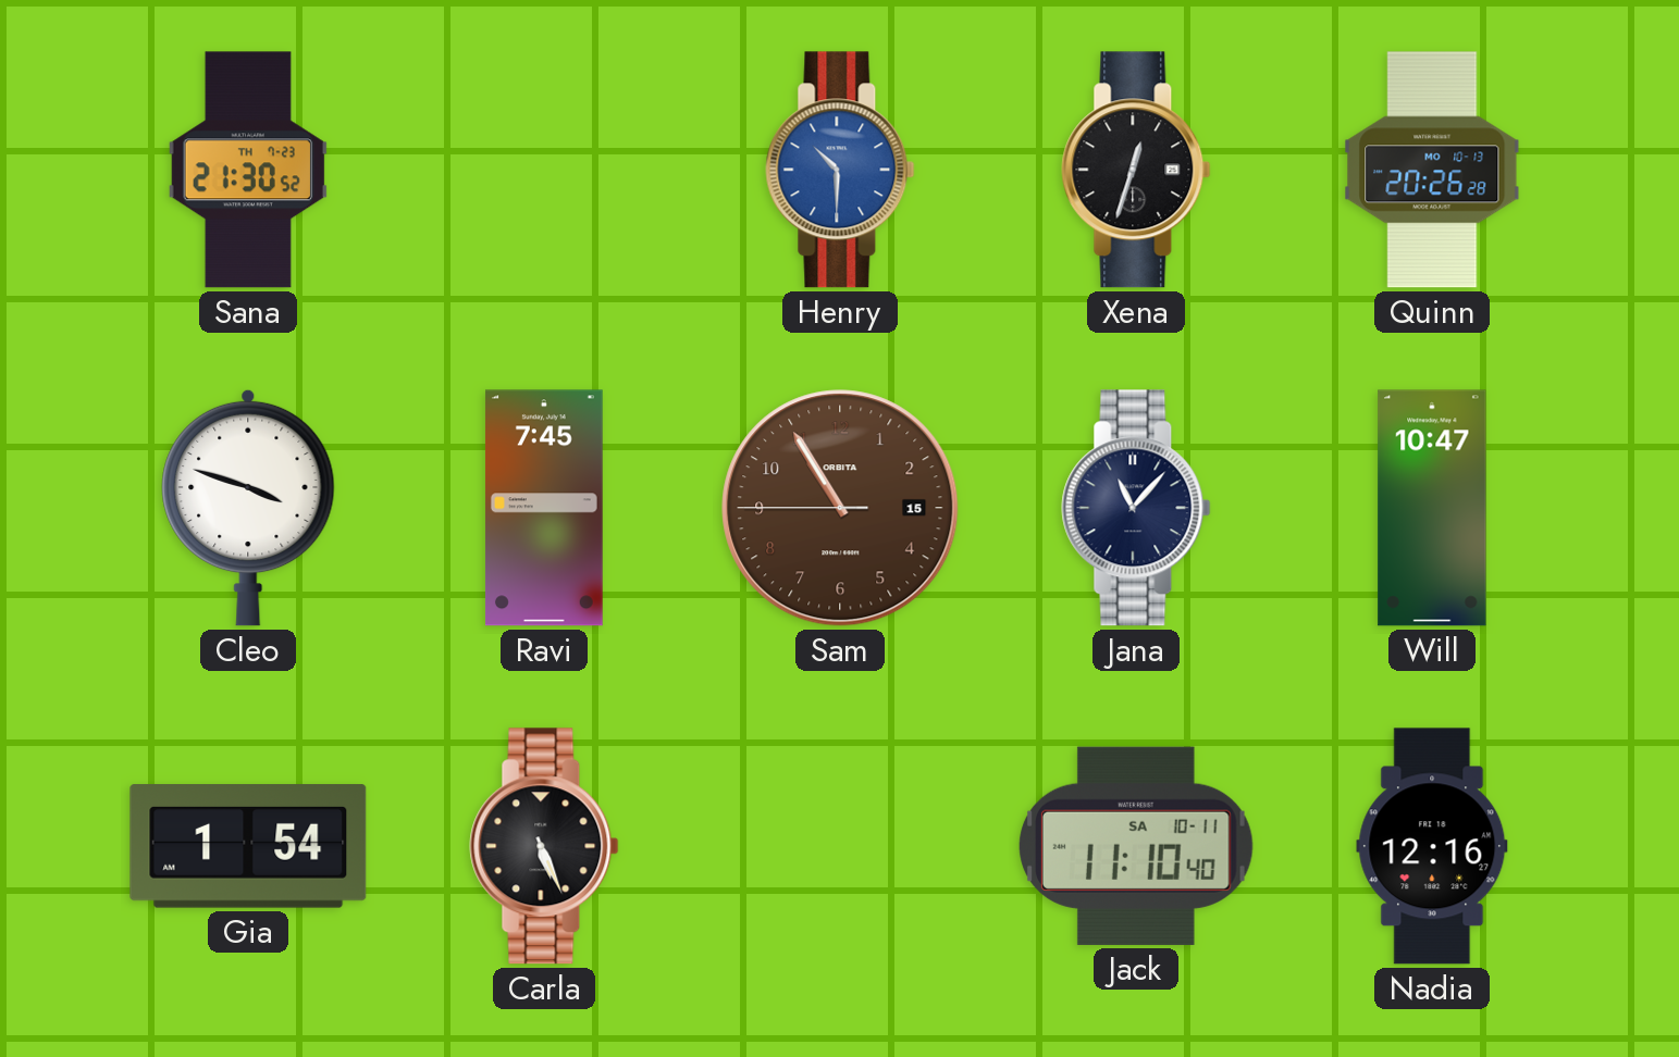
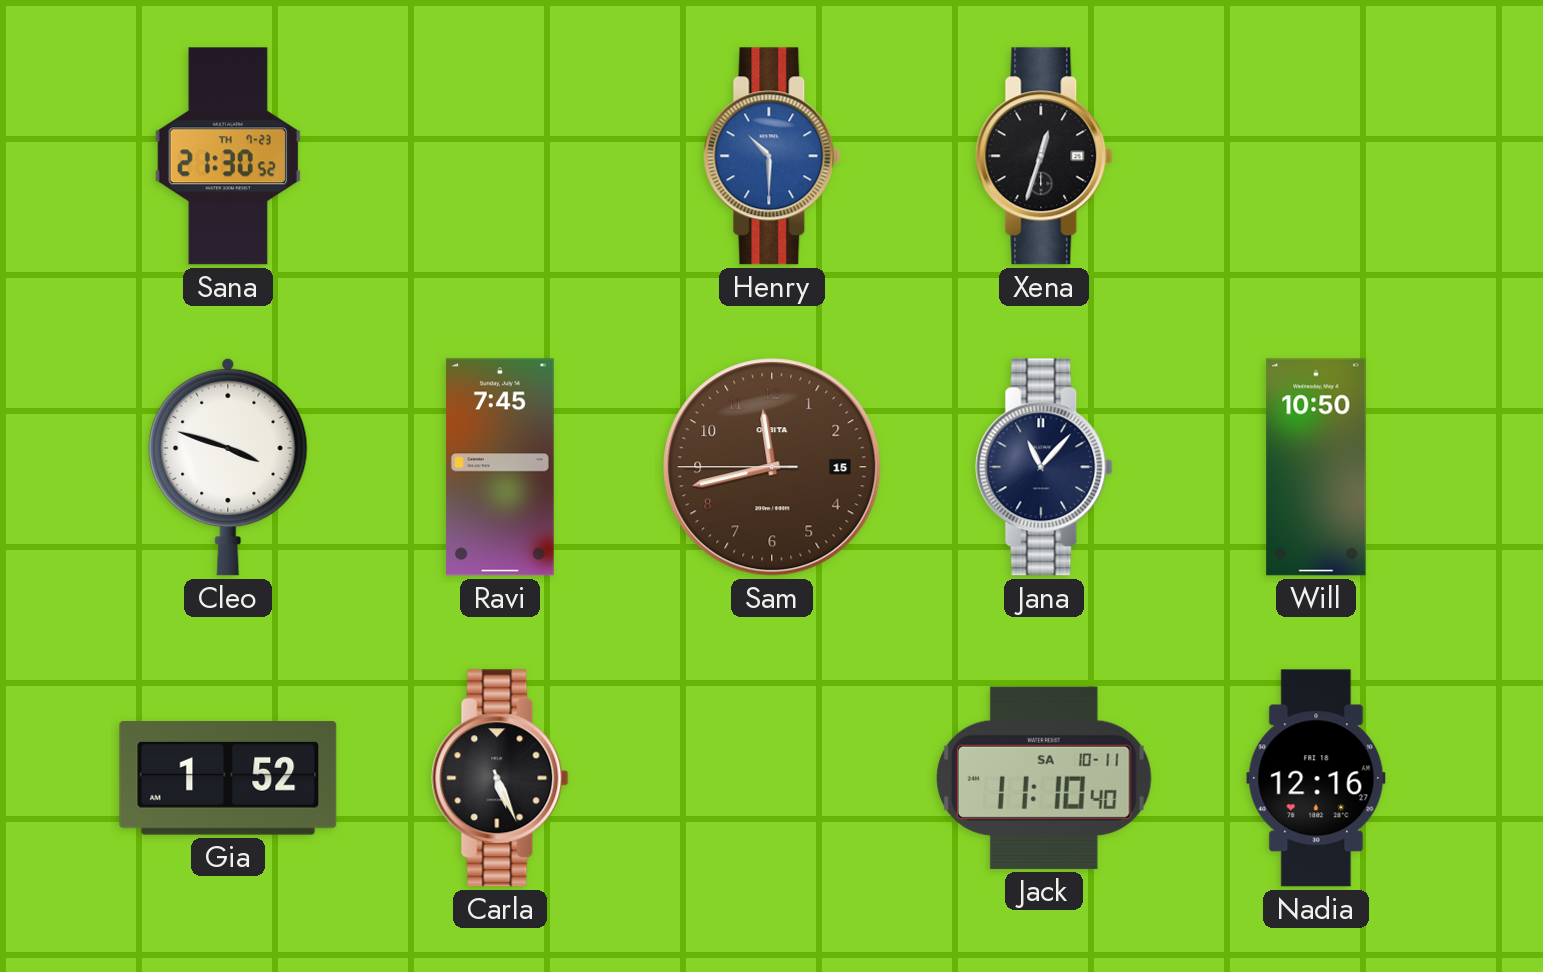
Quinn: 20:26 -> none
Sam: 10:54 -> 11:42
Will: 10:47 -> 10:50
Gia: 1:54 -> 1:52
